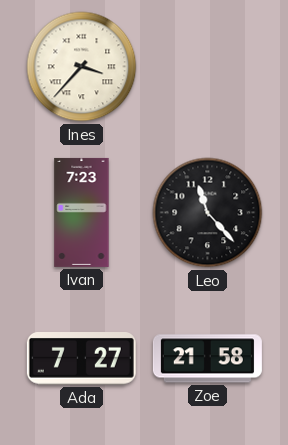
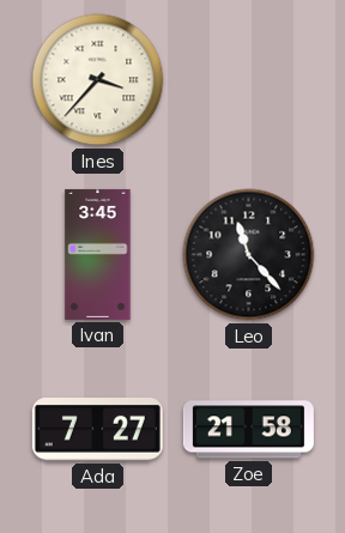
Ivan: 7:23 -> 3:45
